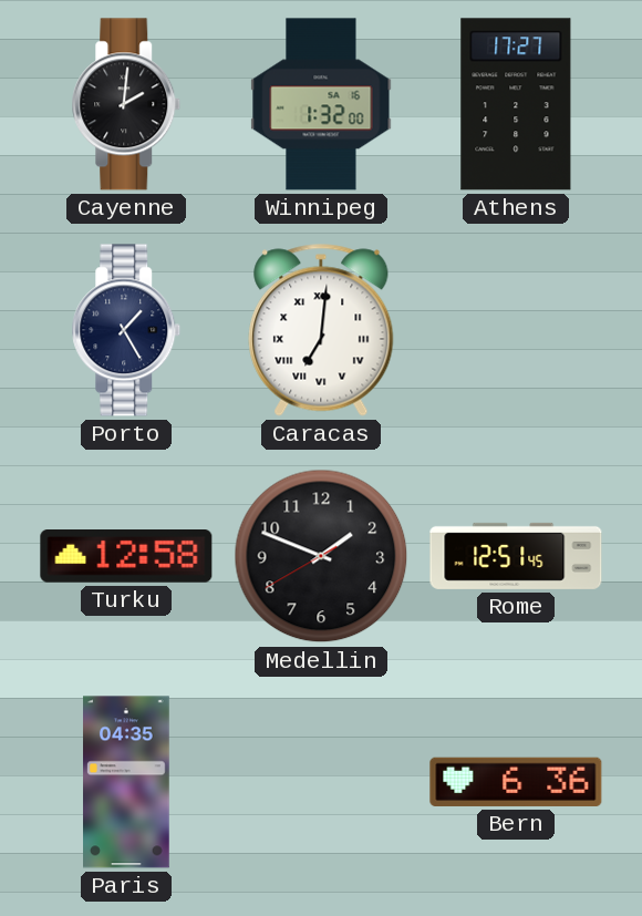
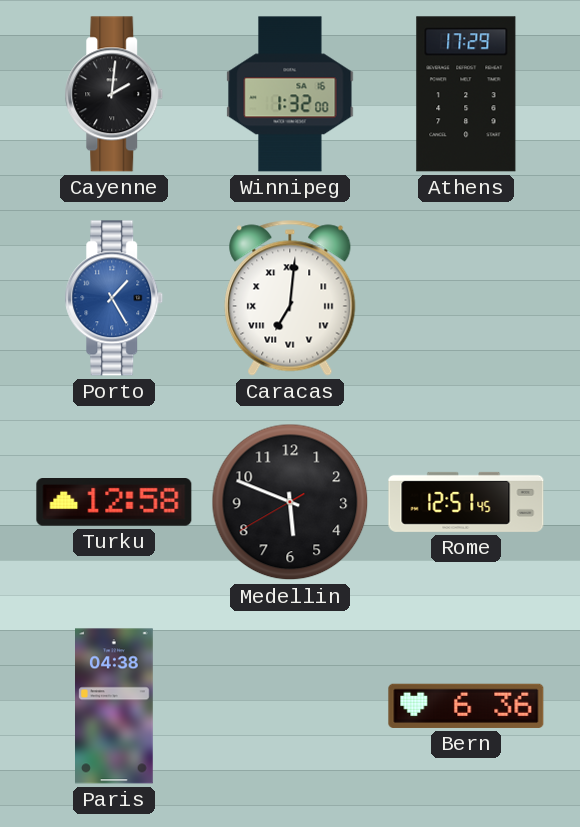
Athens: 17:27 -> 17:29
Porto dial: navy -> blue
Medellin: 1:48 -> 5:48
Paris: 04:35 -> 04:38
